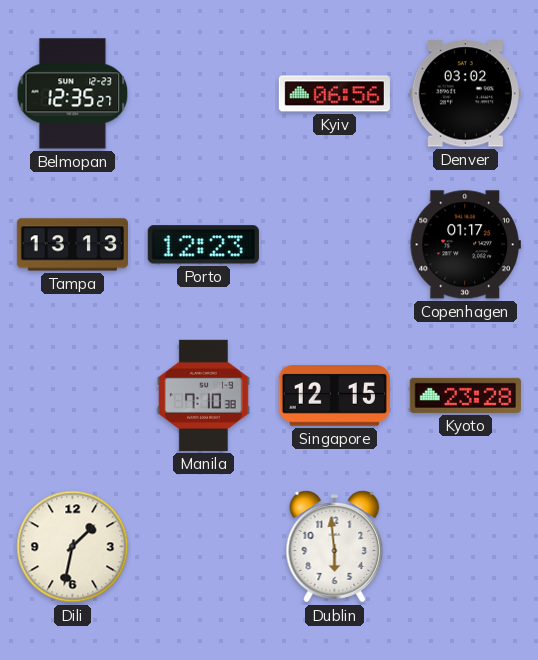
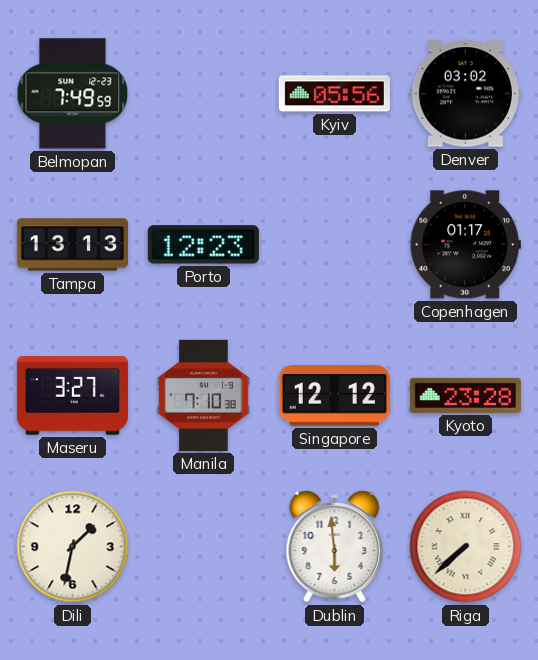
Belmopan: 12:35 -> 7:49
Kyiv: 06:56 -> 05:56
Maseru: none -> 3:27
Singapore: 12:15 -> 12:12
Riga: none -> 7:38
